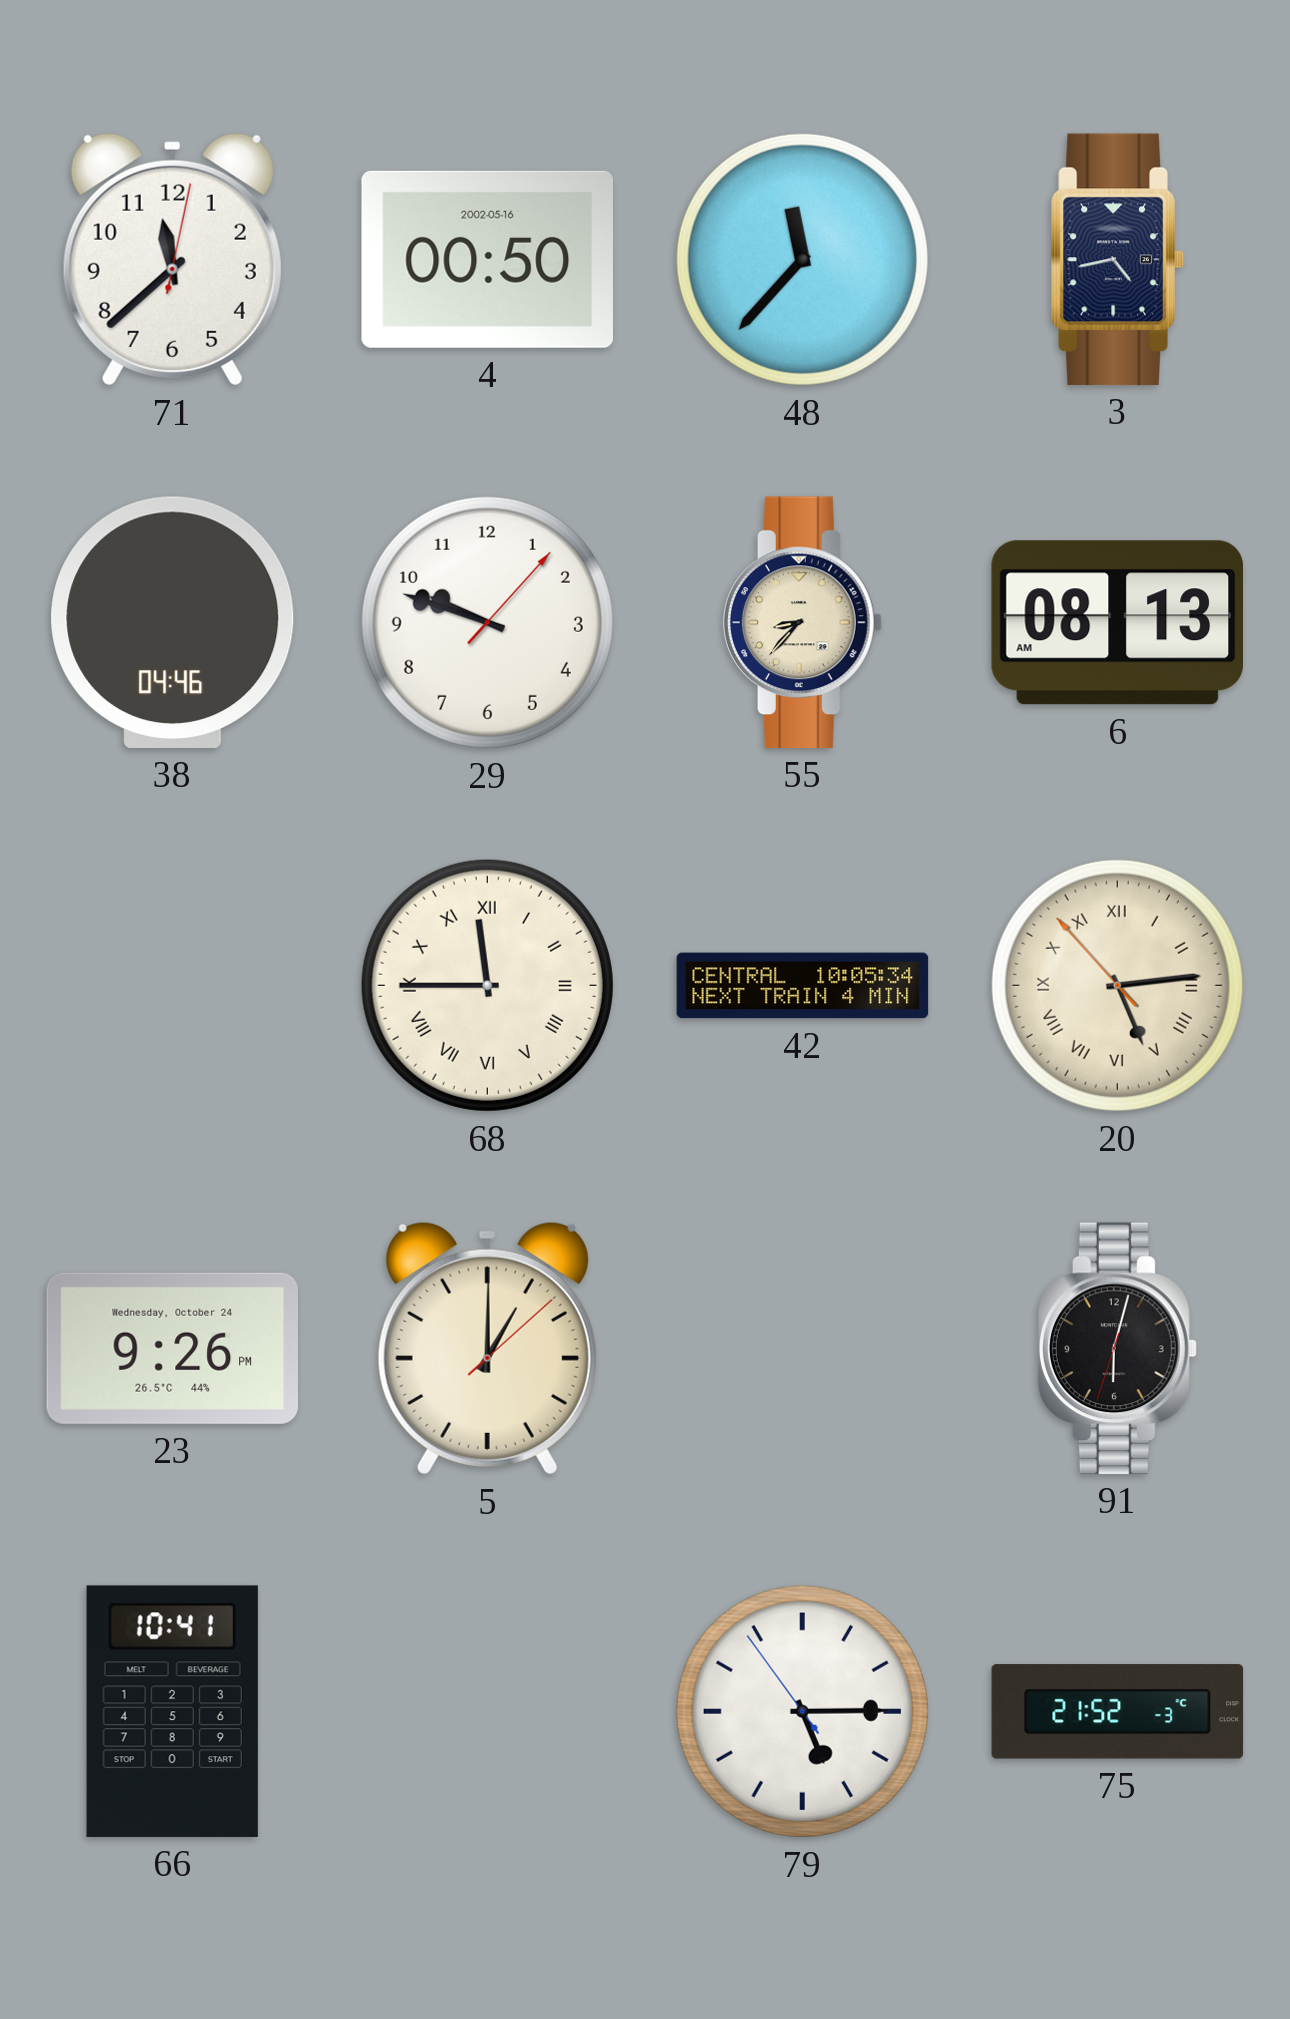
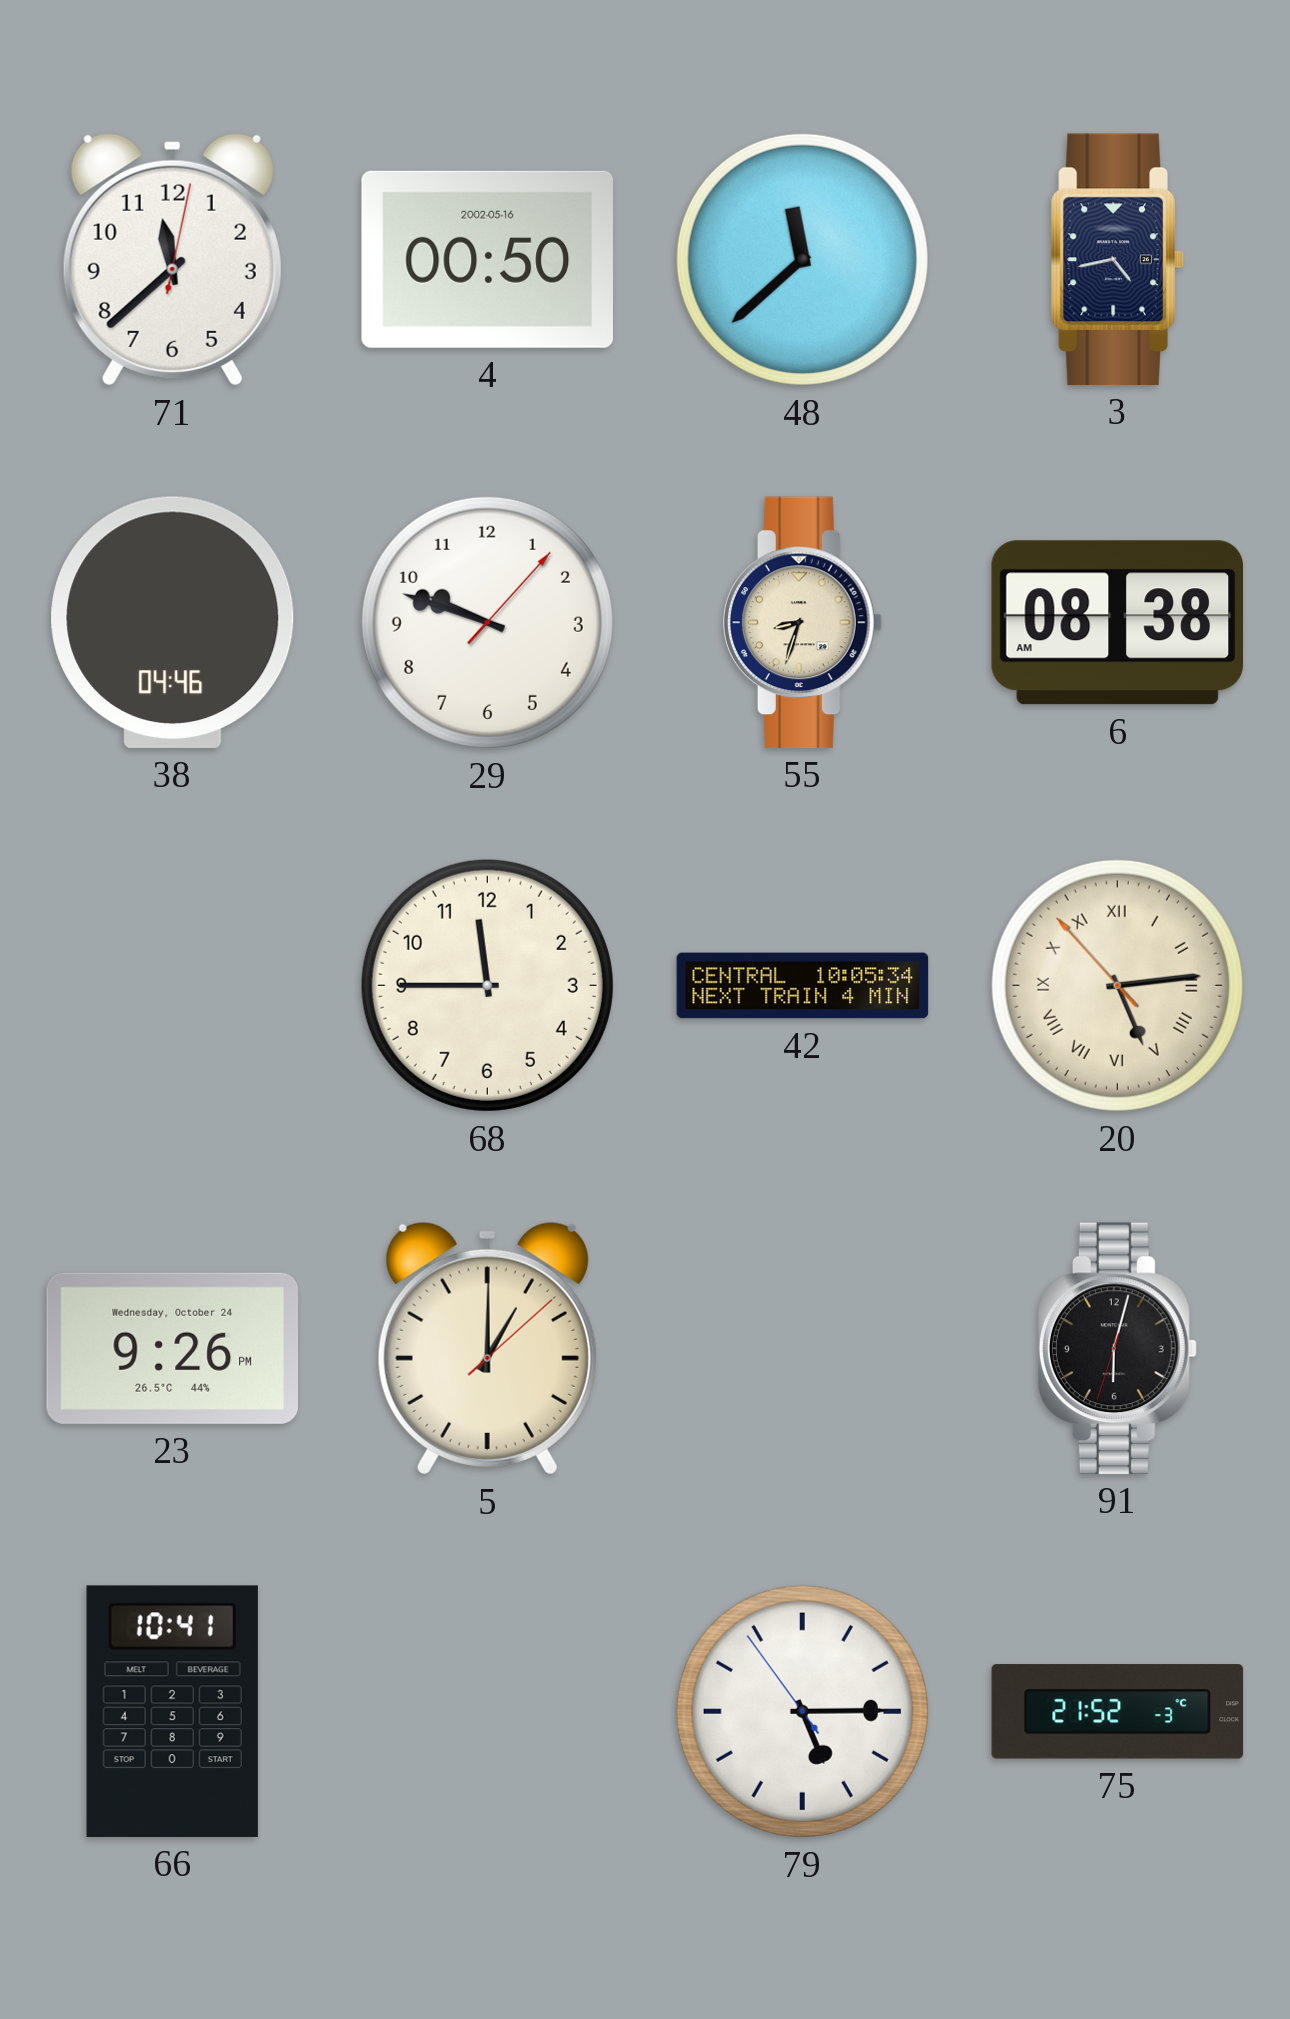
48: 11:37 -> 11:38
55: 8:37 -> 8:33
6: 08:13 -> 08:38
68 numerals: Roman -> Arabic
